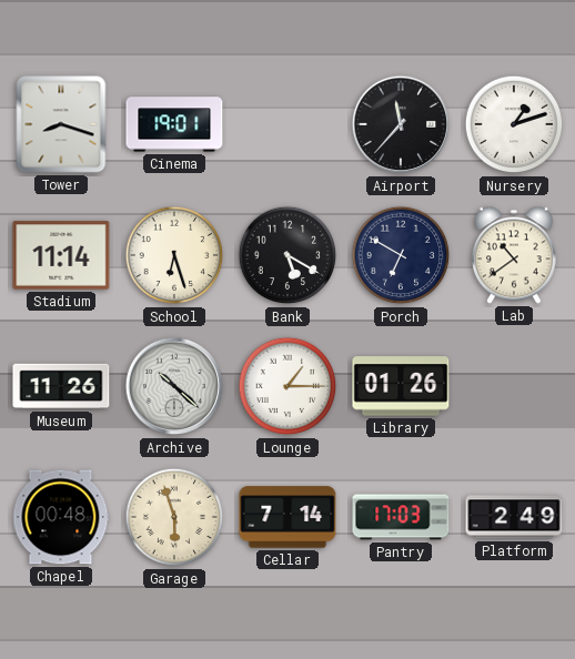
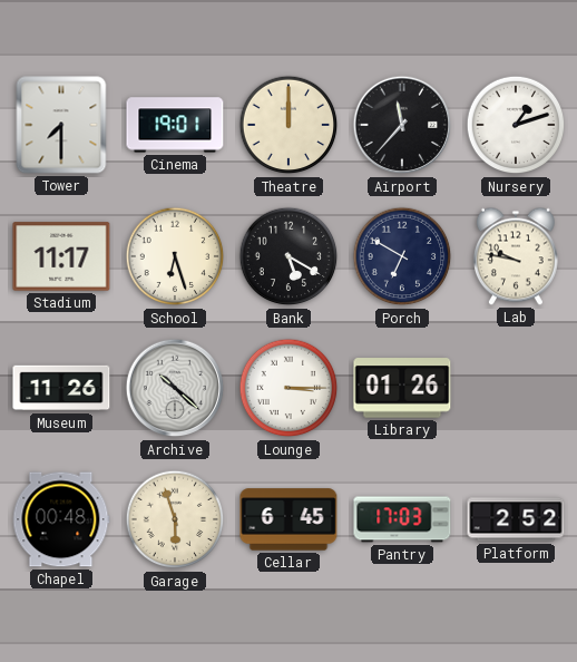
Tower: 8:18 -> 7:30
Theatre: none -> 12:00
Stadium: 11:14 -> 11:17
Lab: 10:39 -> 9:47
Lounge: 1:15 -> 3:15
Cellar: 7:14 -> 6:45
Platform: 2:49 -> 2:52
